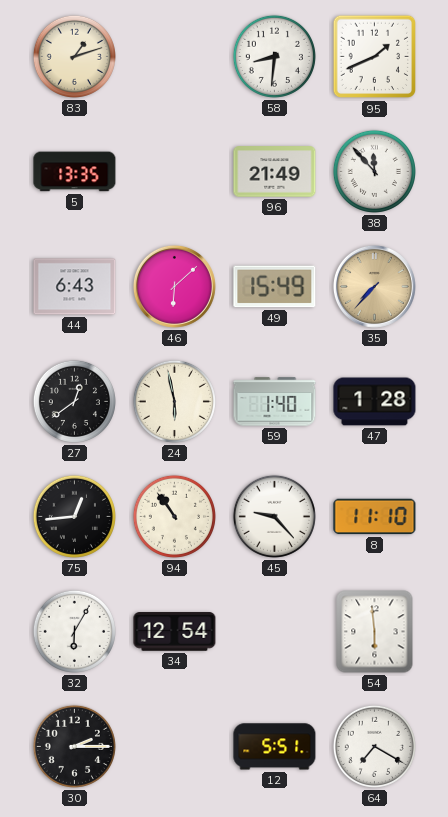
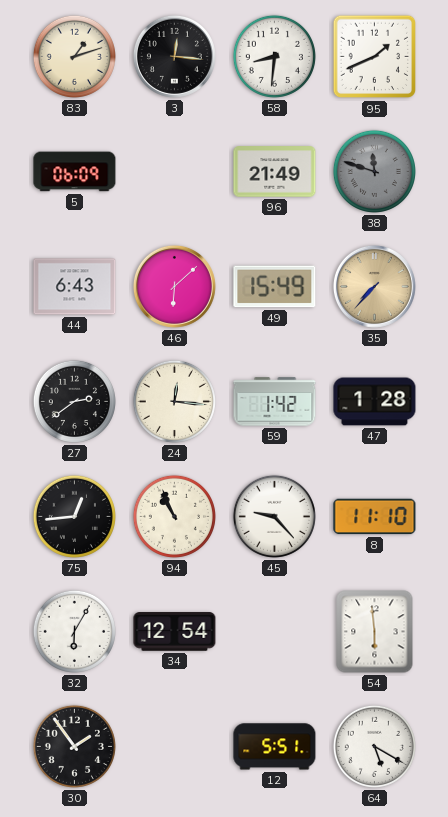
3: none -> 12:16
5: 13:35 -> 06:09
38: 11:53 -> 11:48
38 dial: white -> grey
27: 12:39 -> 2:39
24: 5:58 -> 12:16
59: 1:40 -> 1:42
94: 10:54 -> 10:56
30: 2:15 -> 1:54
64: 7:20 -> 5:20
